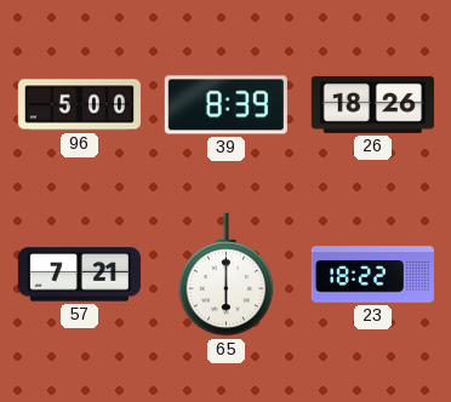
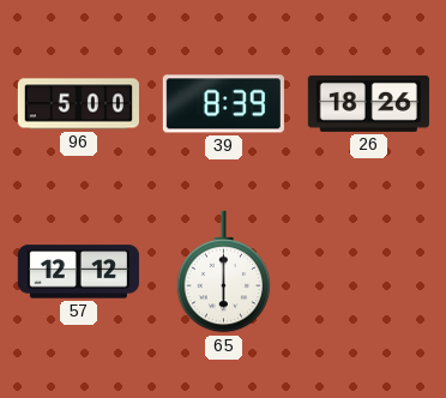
57: 7:21 -> 12:12
23: 18:22 -> none
